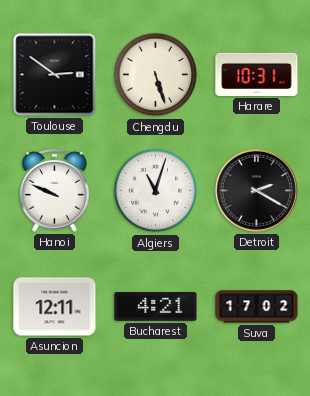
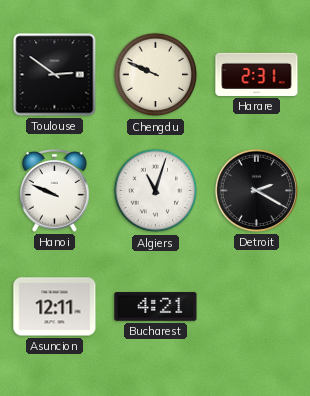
Chengdu: 5:27 -> 9:49
Harare: 10:31 -> 2:31
Suva: 17:02 -> none
